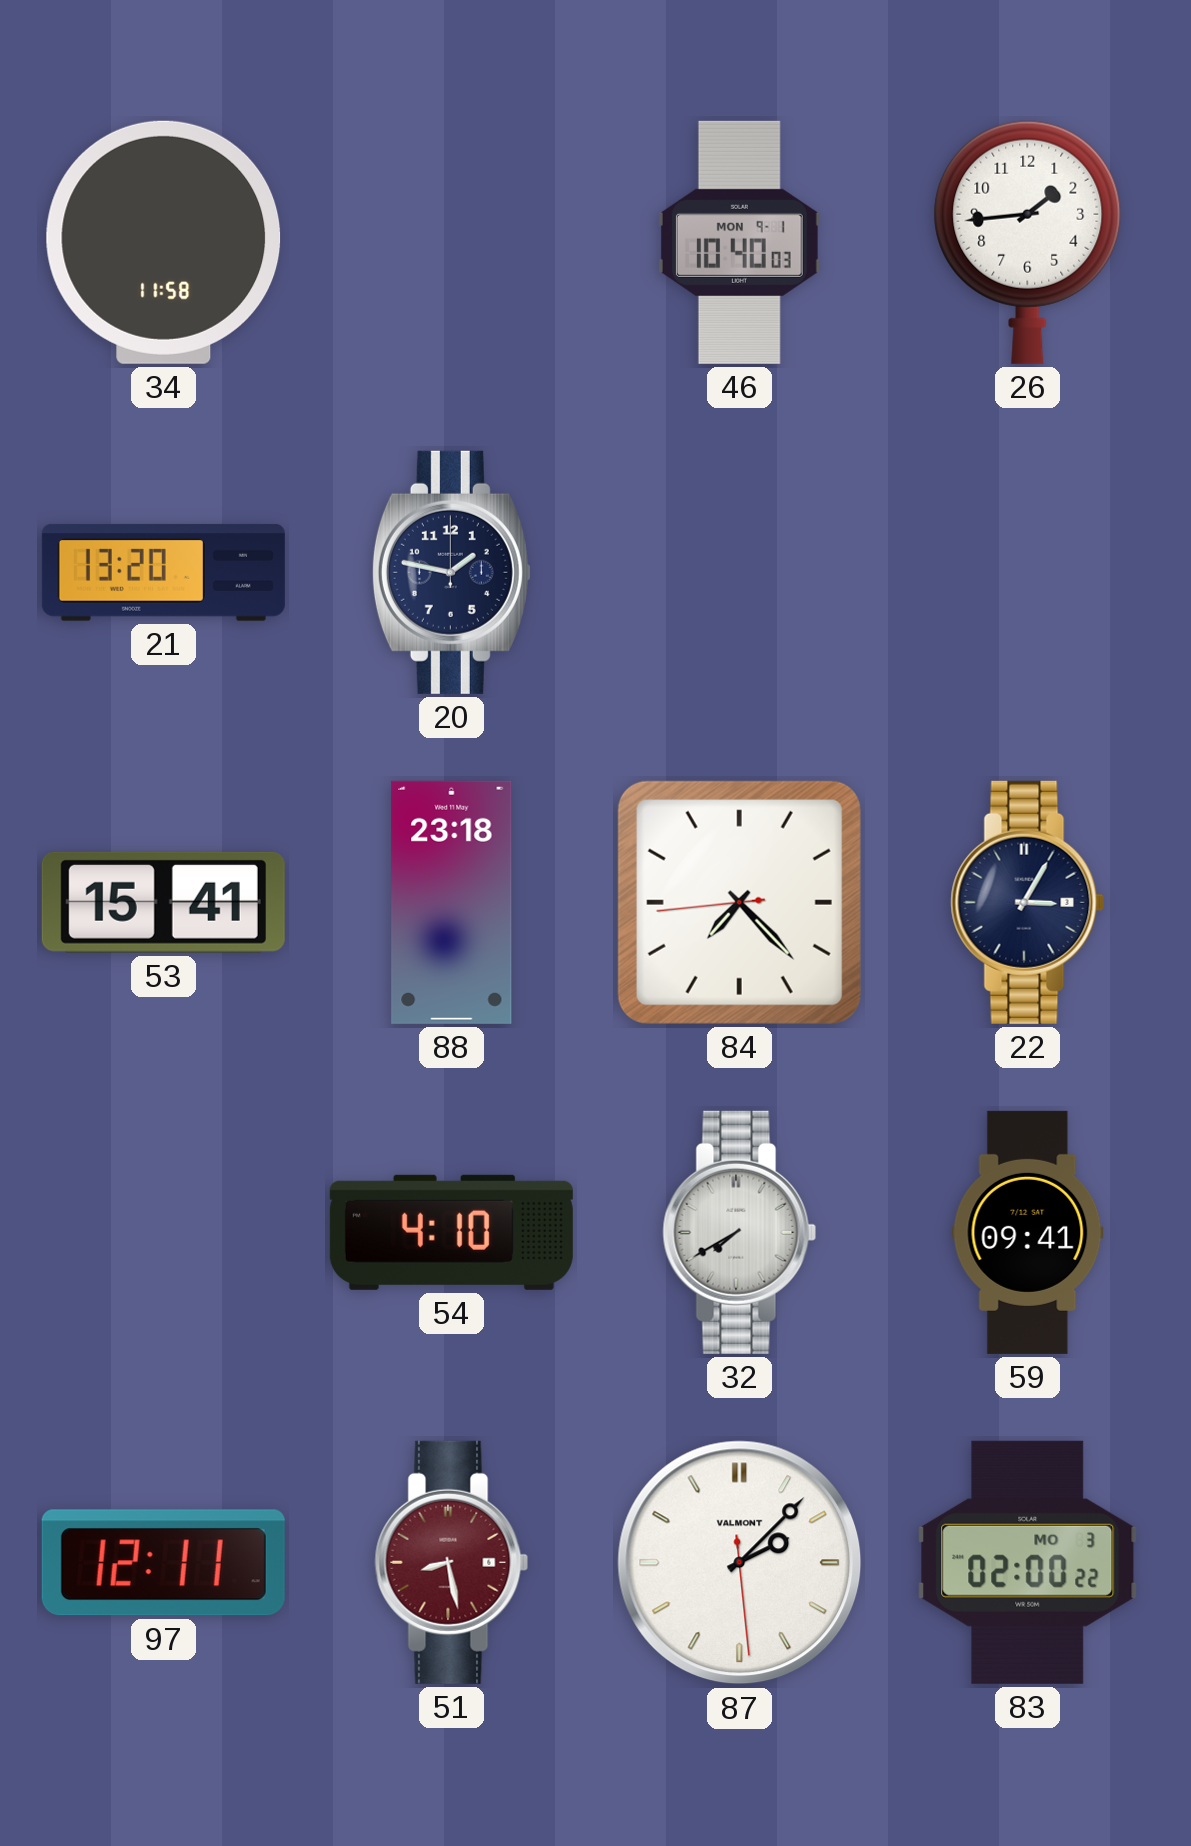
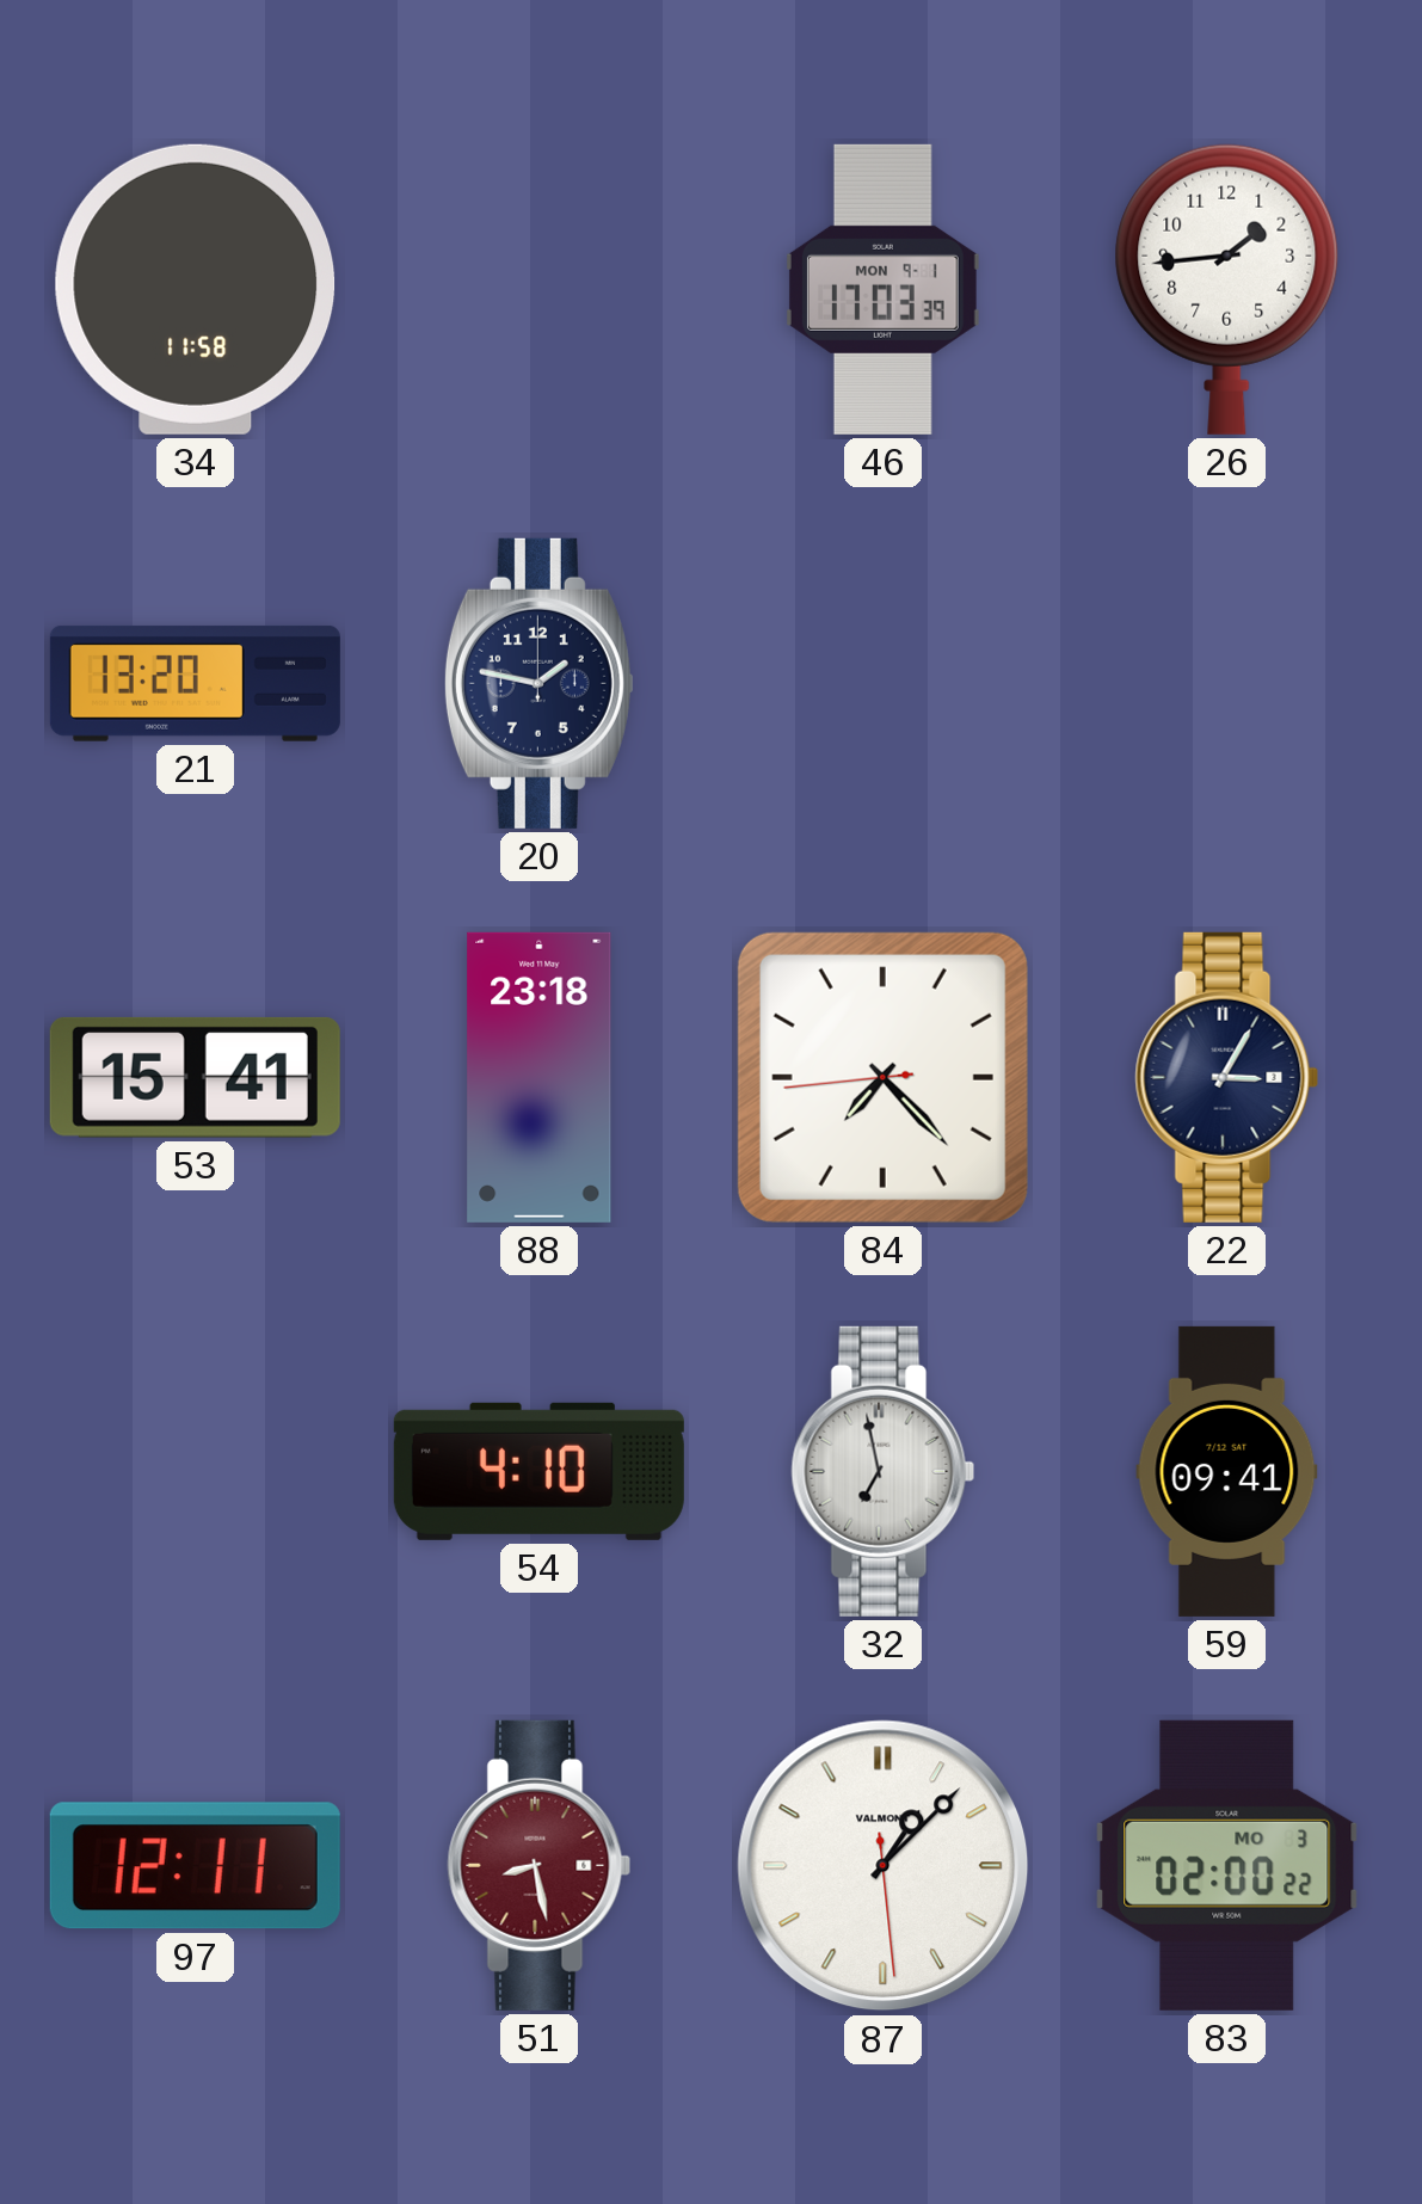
46: 10:40 -> 17:03
32: 7:40 -> 6:58
87: 2:07 -> 1:07
